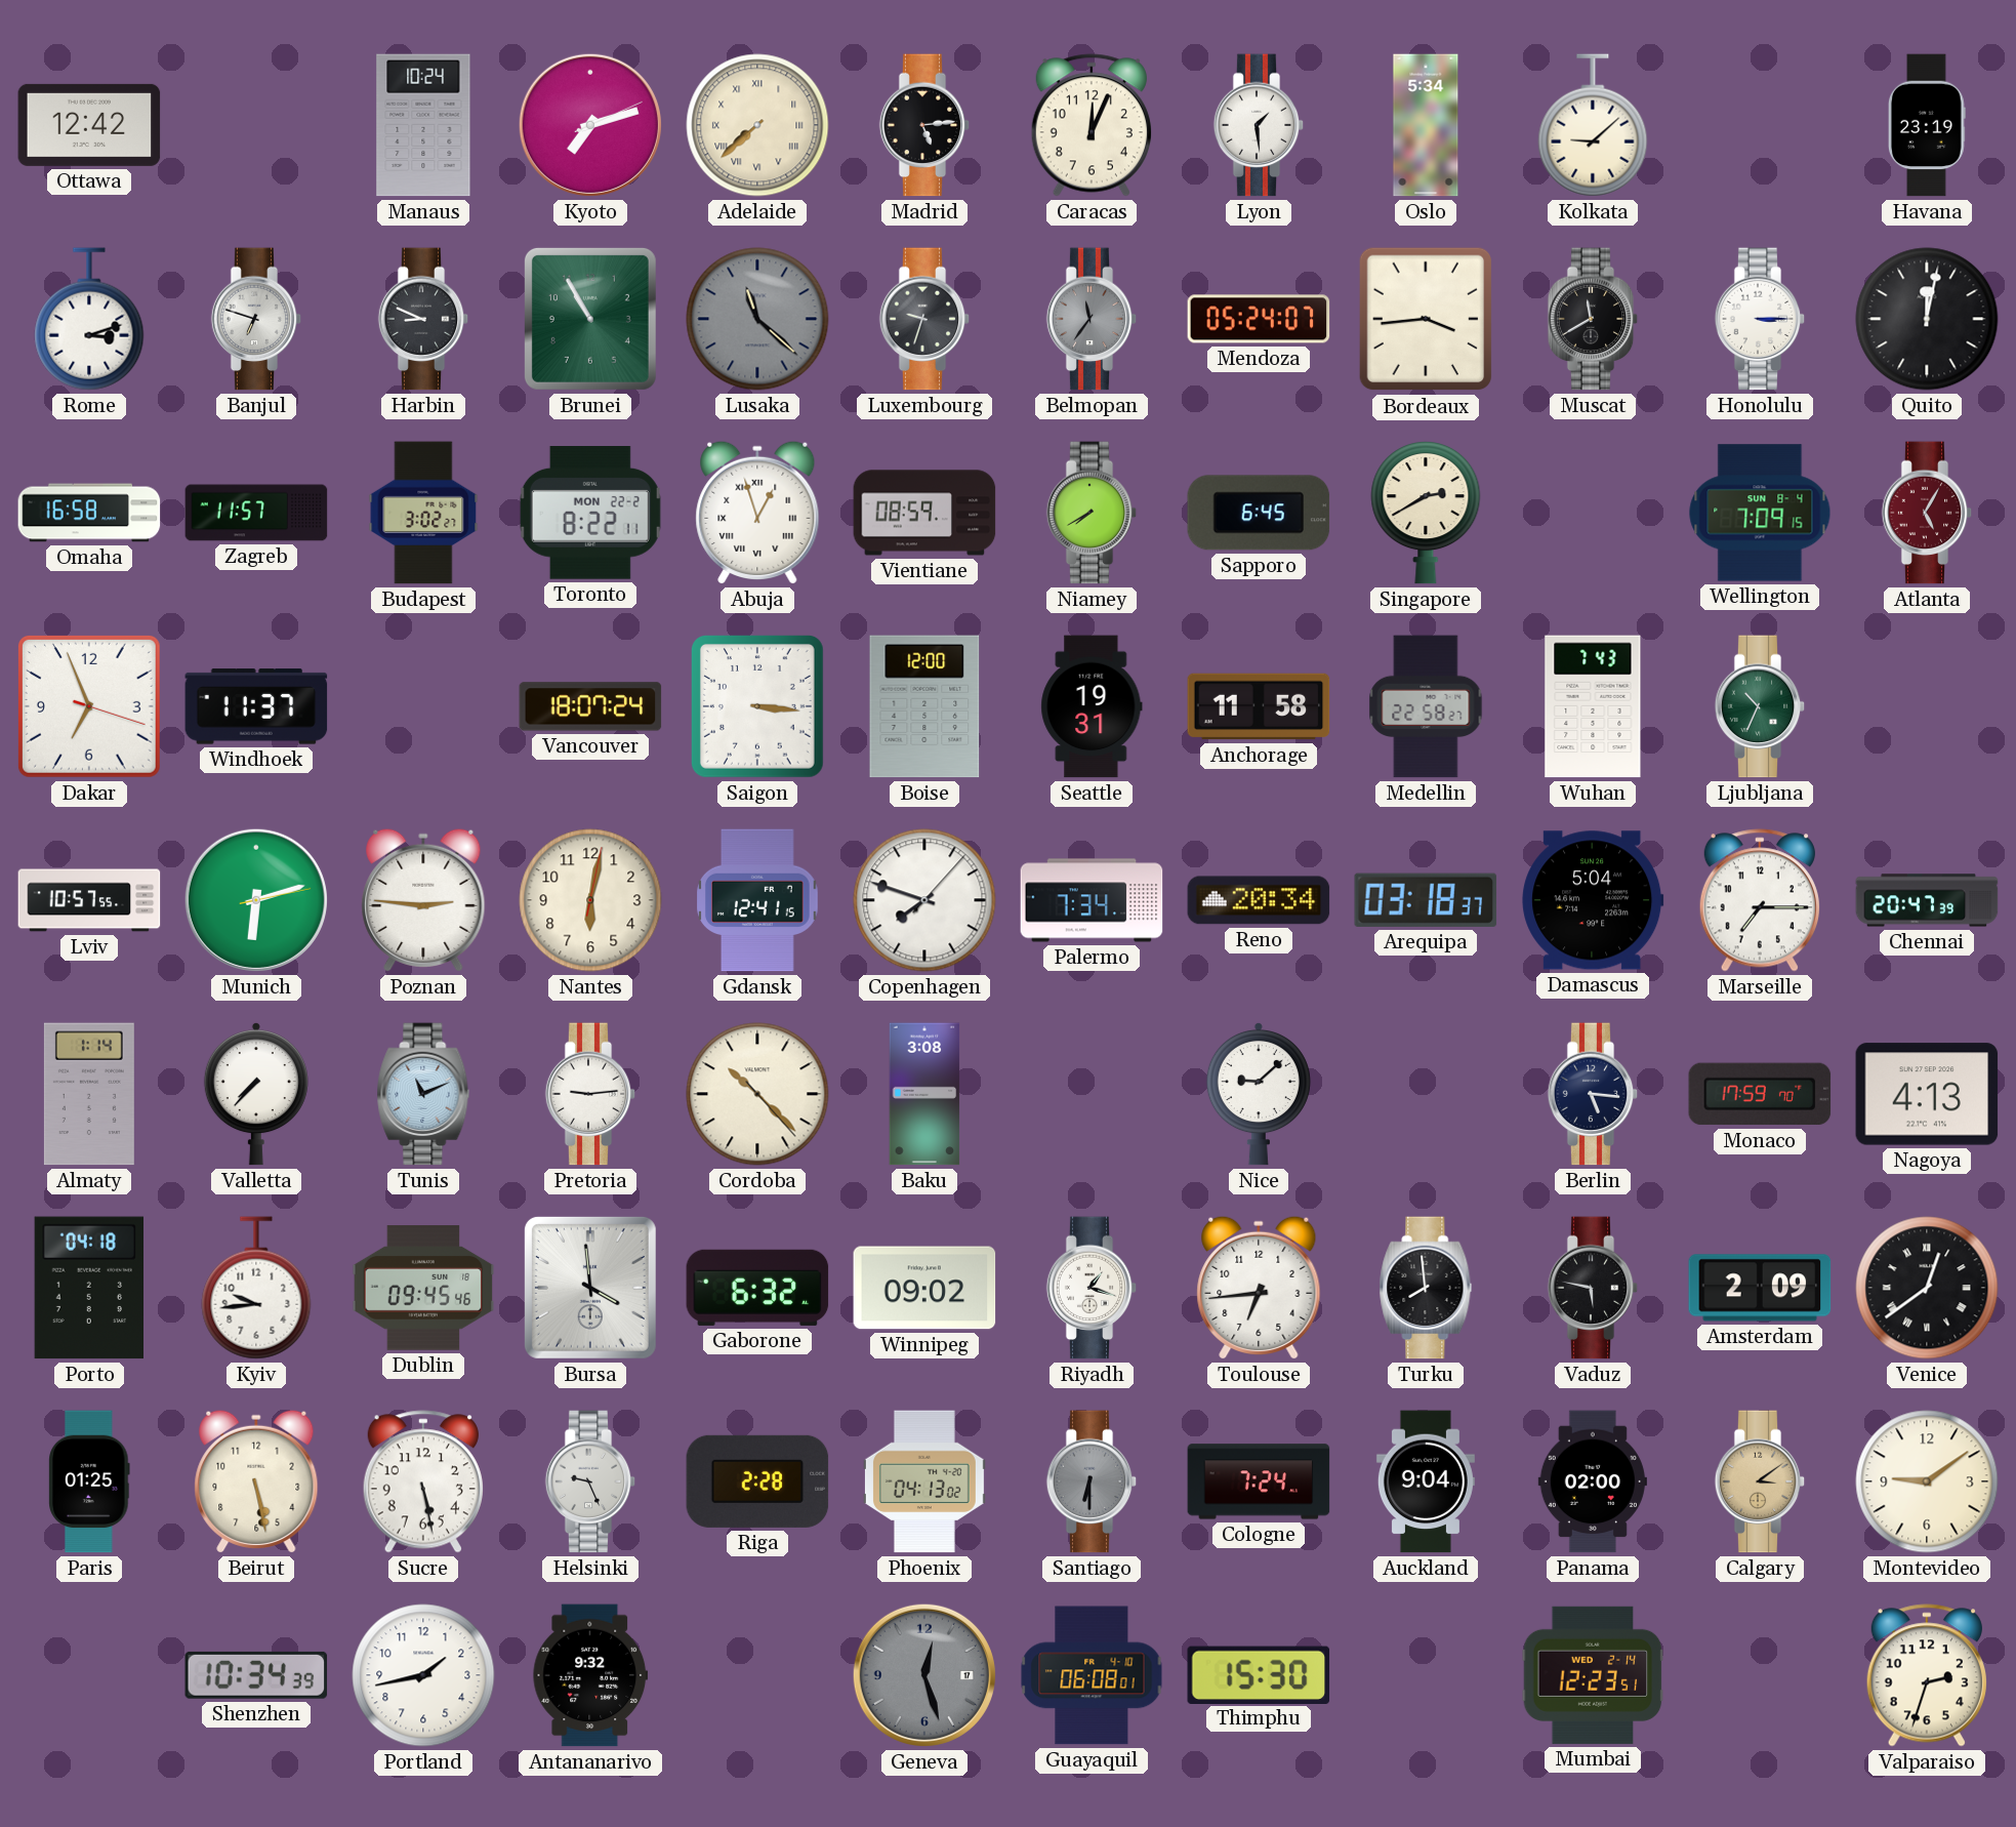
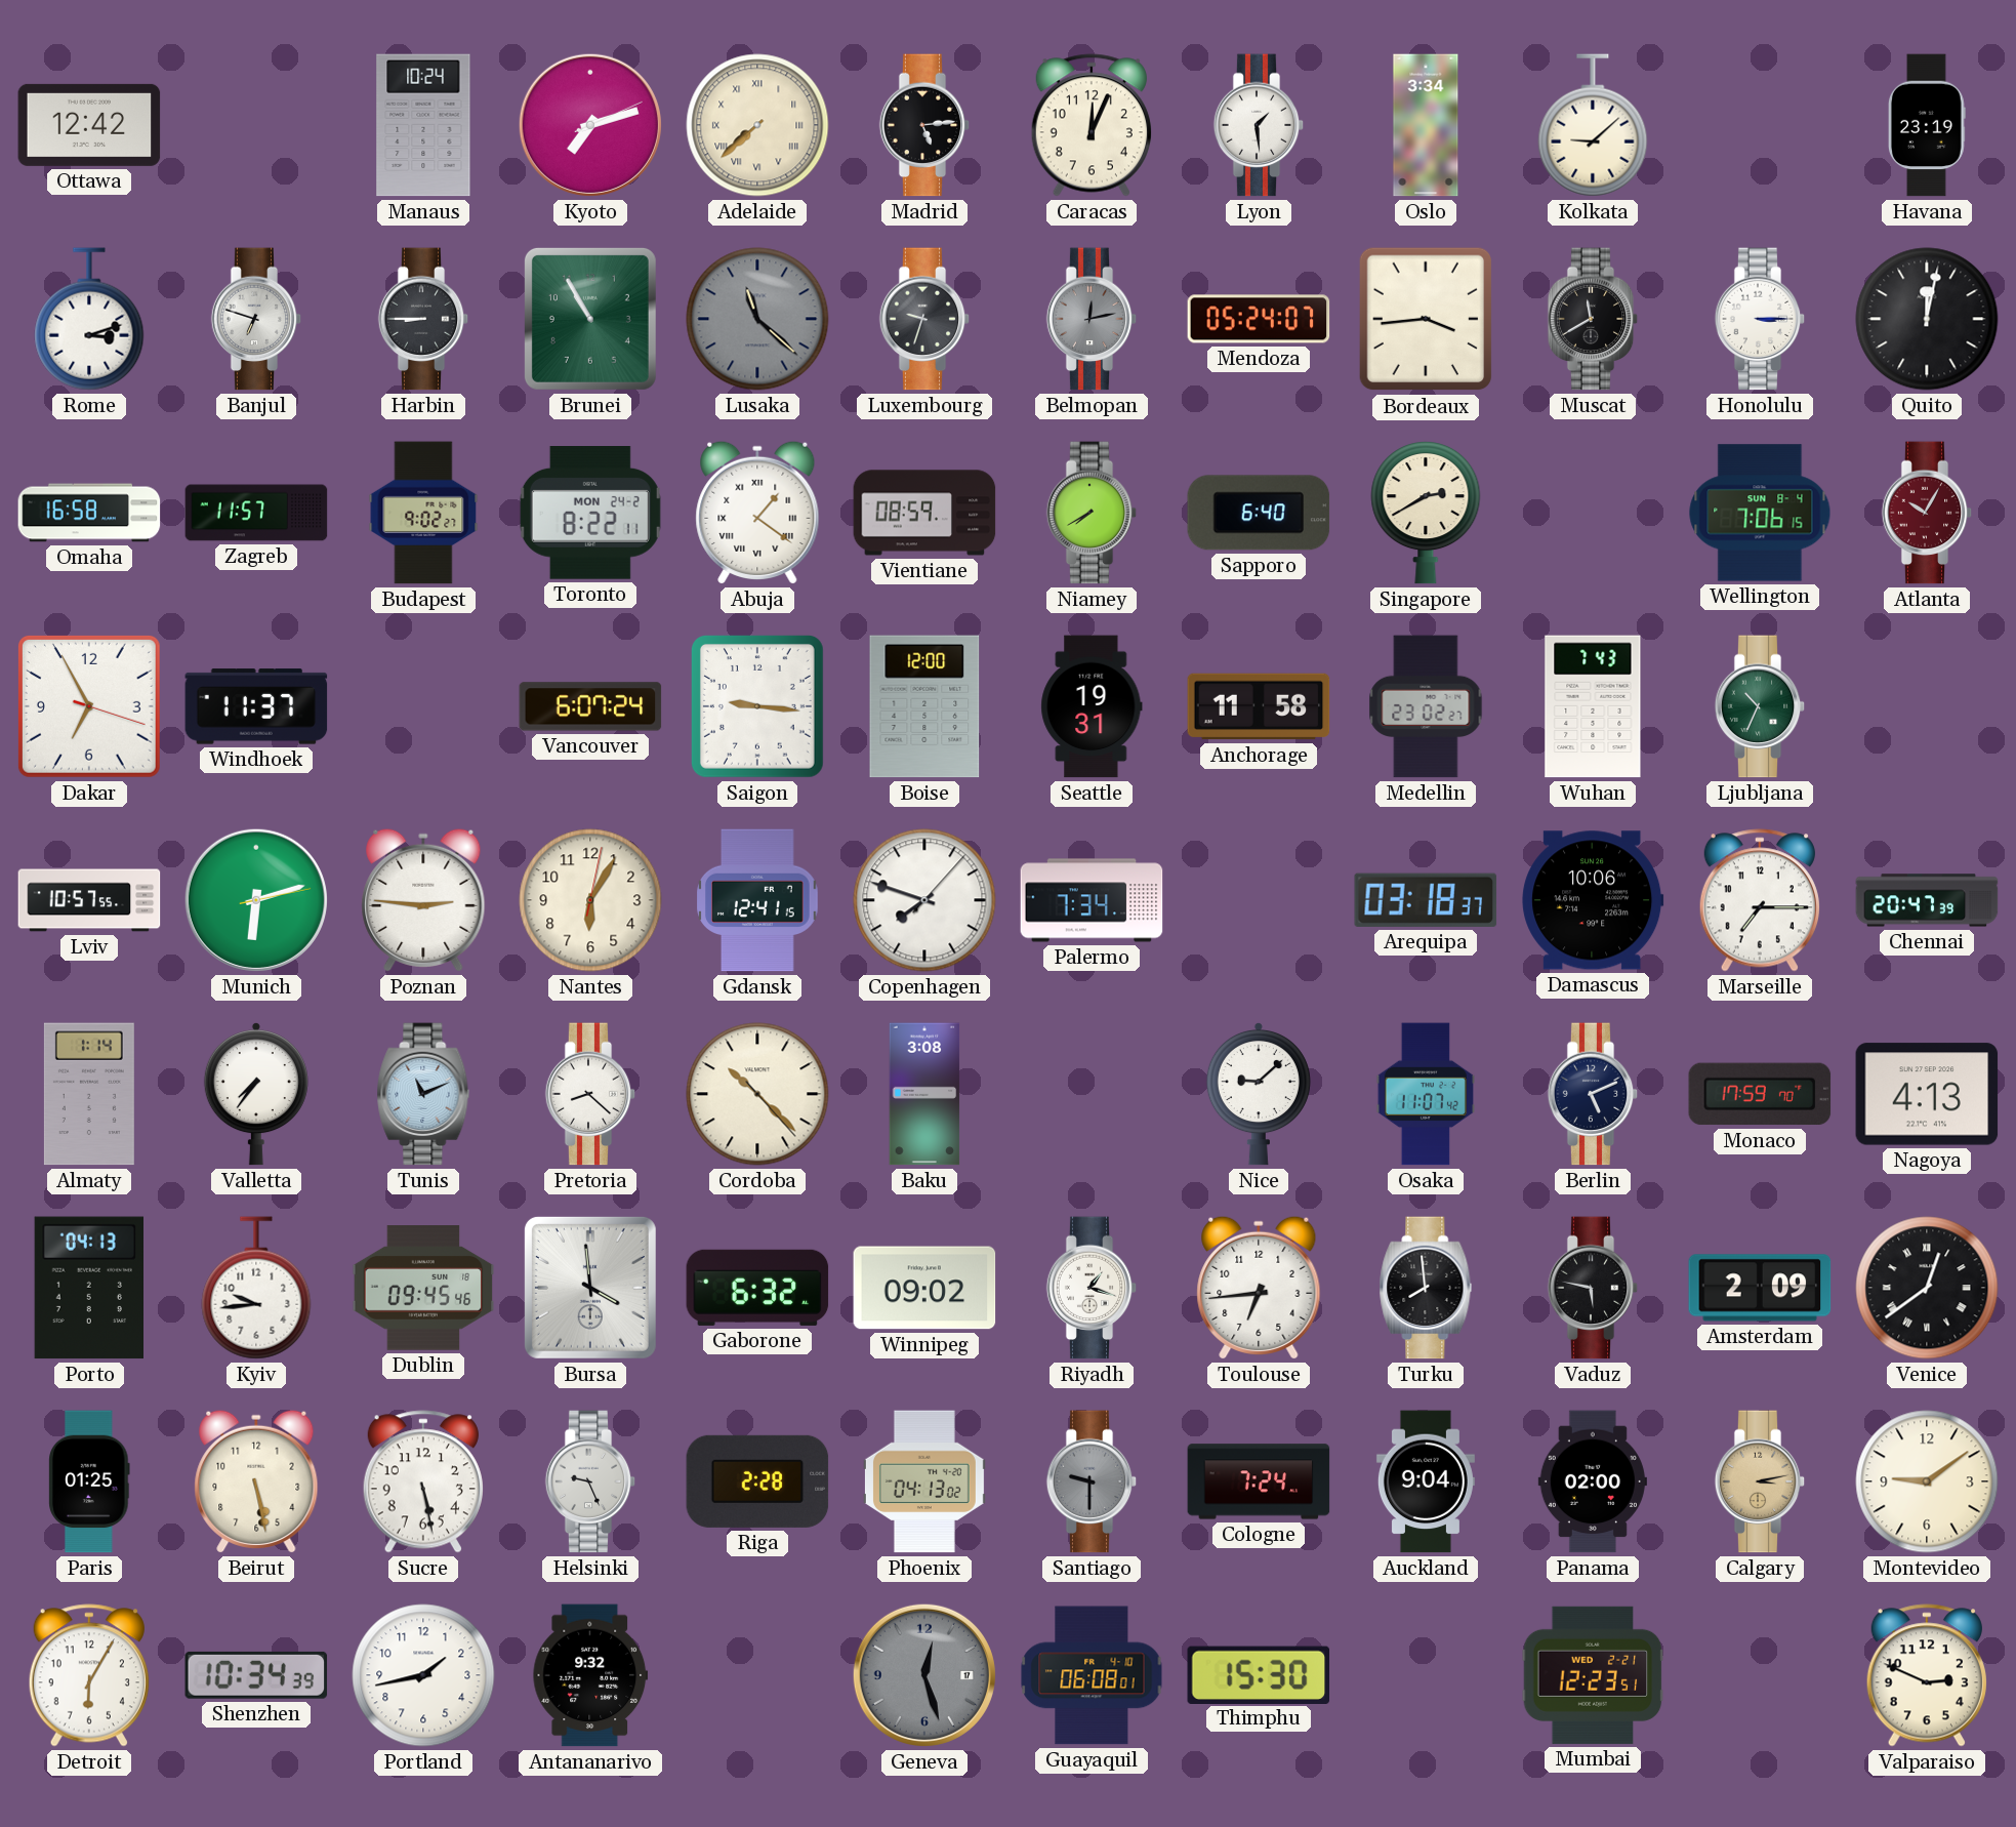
Oslo: 5:34 -> 3:34
Harbin: 8:49 -> 8:45
Belmopan: 11:36 -> 12:13
Budapest: 3:02 -> 9:02
Toronto date: MON 22-2 -> MON 24-2
Abuja: 12:57 -> 1:21
Sapporo: 6:45 -> 6:40
Wellington: 7:09 -> 7:06
Atlanta: 5:05 -> 10:05
Dakar: 6:56 -> 6:55
Vancouver: 18:07 -> 6:07
Saigon: 3:16 -> 9:16
Medellin: 22:58 -> 23:02
Nantes: 6:02 -> 6:05
Reno: 20:34 -> none
Damascus: 5:04 -> 10:06
Valletta: 7:37 -> 7:36
Pretoria: 9:14 -> 8:22
Osaka: none -> 11:07
Berlin: 5:16 -> 5:11
Porto: 04:18 -> 04:13
Santiago: 6:30 -> 9:30
Calgary: 3:09 -> 3:13
Detroit: none -> 6:05
Mumbai date: WED 2-14 -> WED 2-21
Valparaiso: 2:33 -> 2:49
